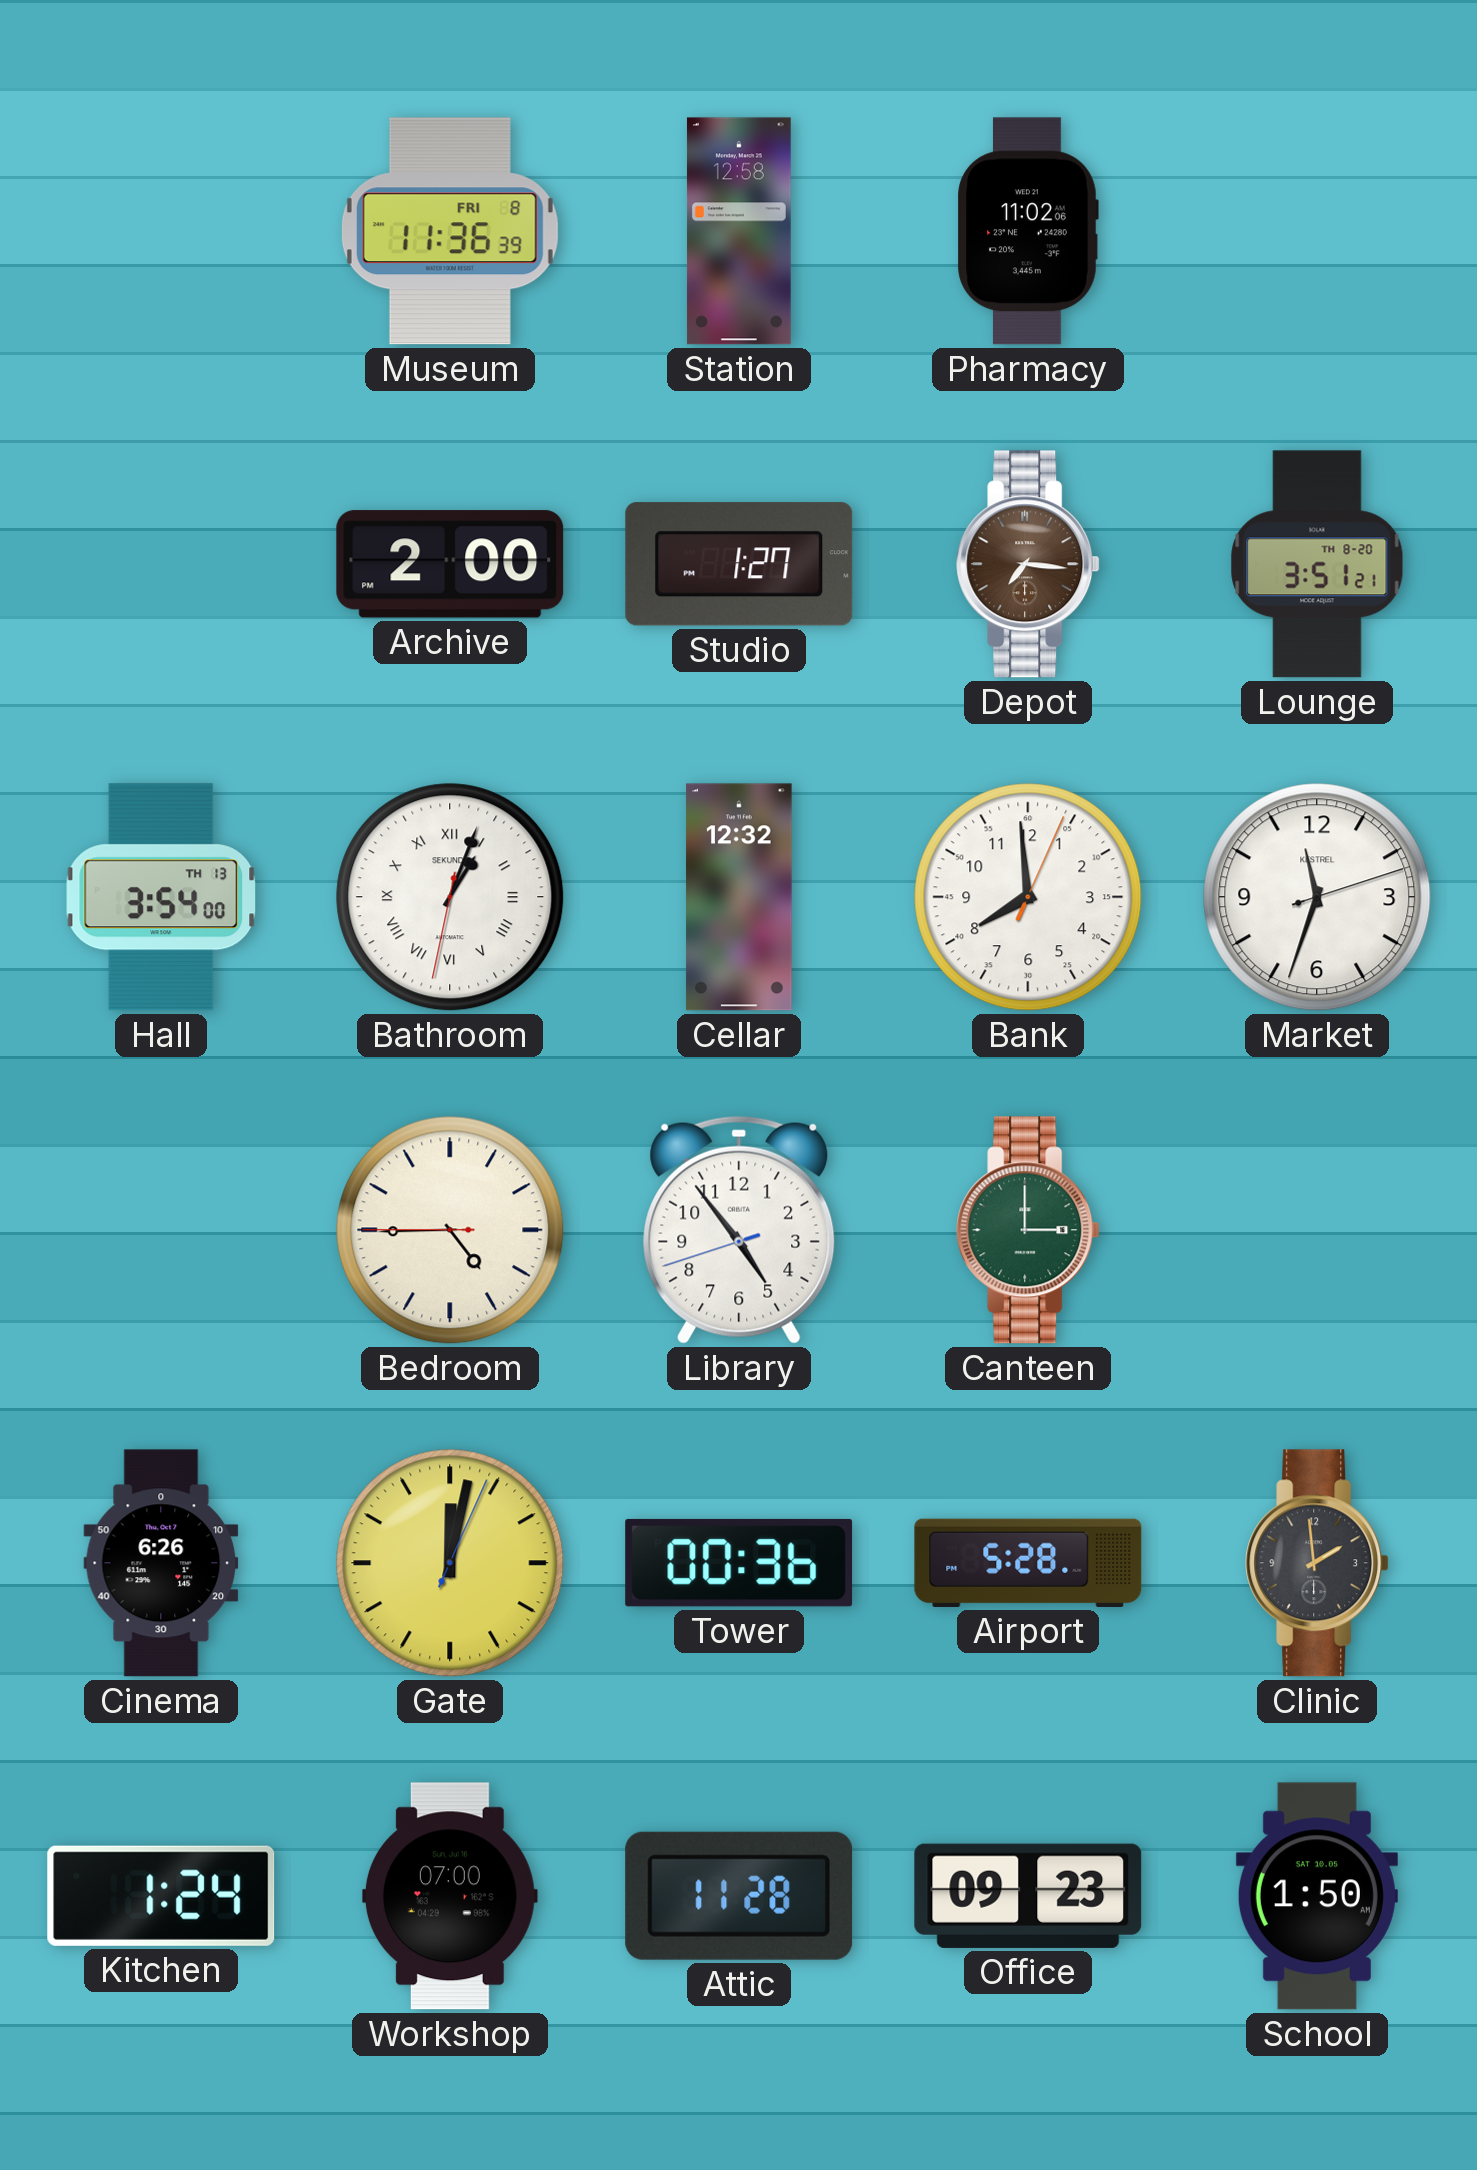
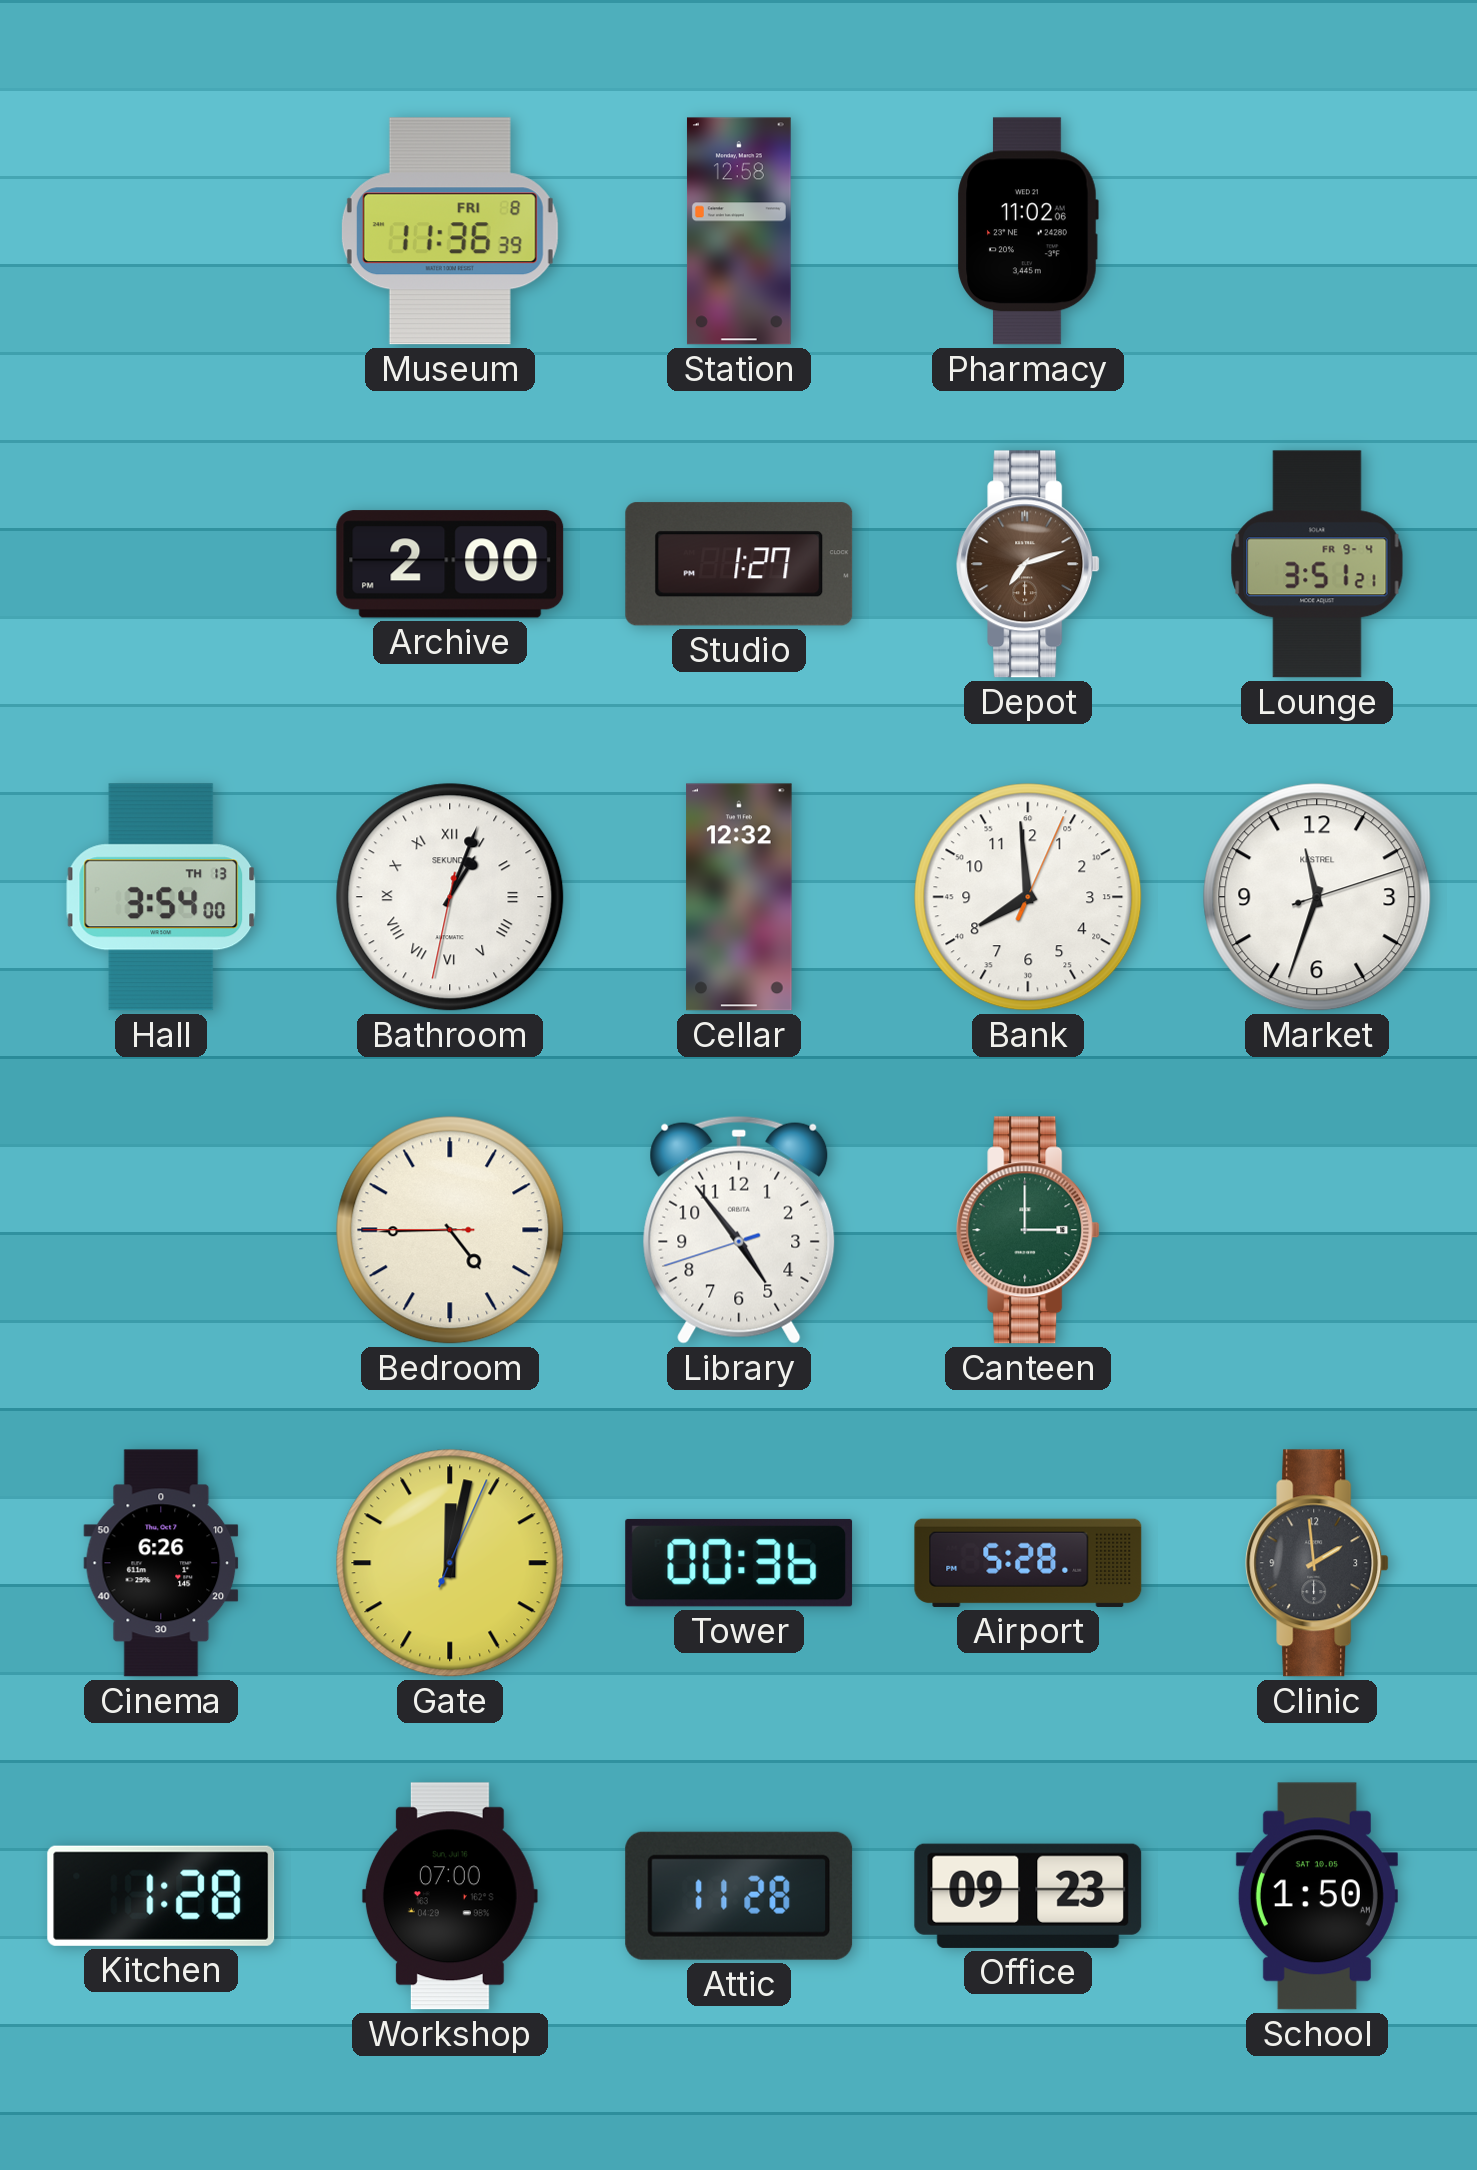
Depot: 7:16 -> 7:12
Lounge date: TH 8-20 -> FR 9-4
Kitchen: 1:24 -> 1:28
